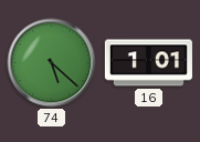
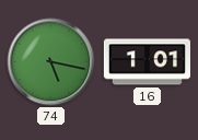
74: 5:22 -> 5:17
